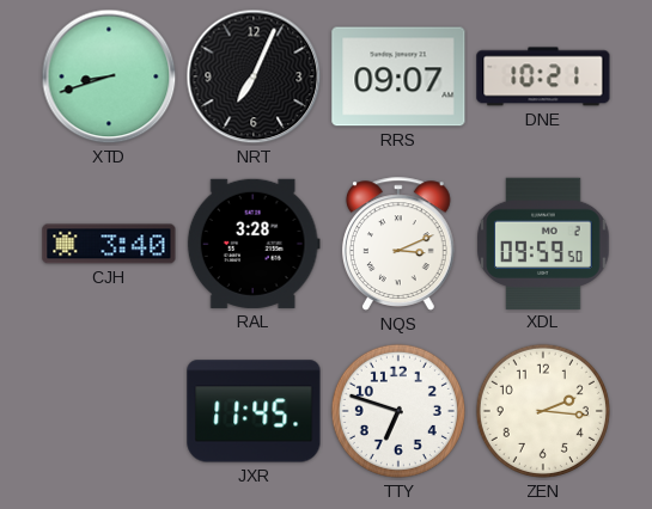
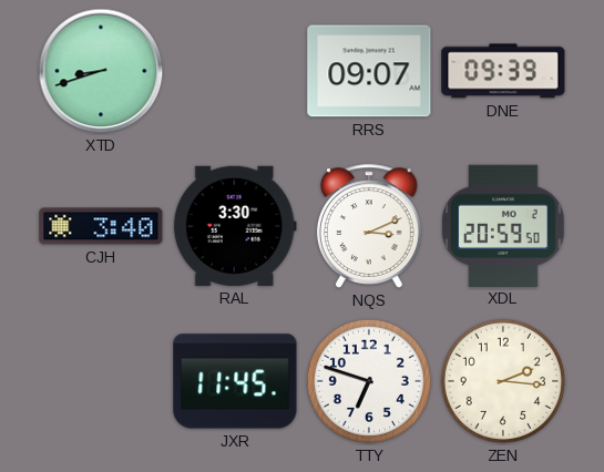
NRT: 7:04 -> none
DNE: 10:21 -> 09:39
RAL: 3:28 -> 3:30
XDL: 09:59 -> 20:59
